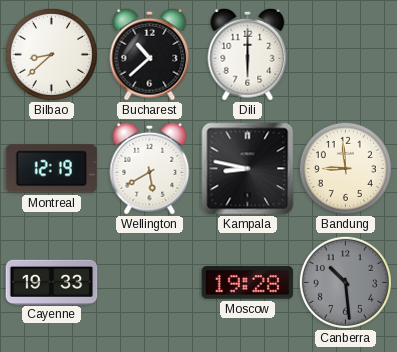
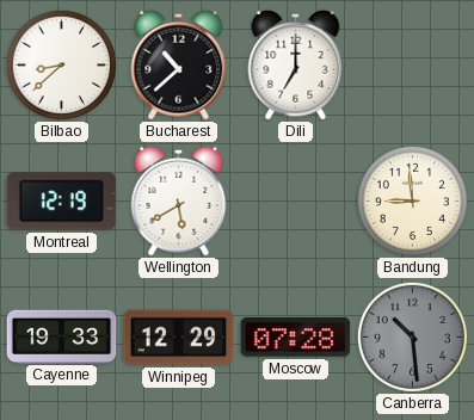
Dili: 6:00 -> 7:00
Kampala: 8:47 -> none
Winnipeg: none -> 12:29
Moscow: 19:28 -> 07:28
